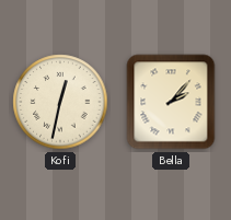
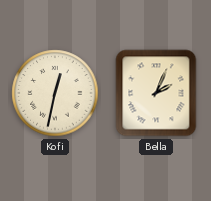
Bella: 2:07 -> 2:04
